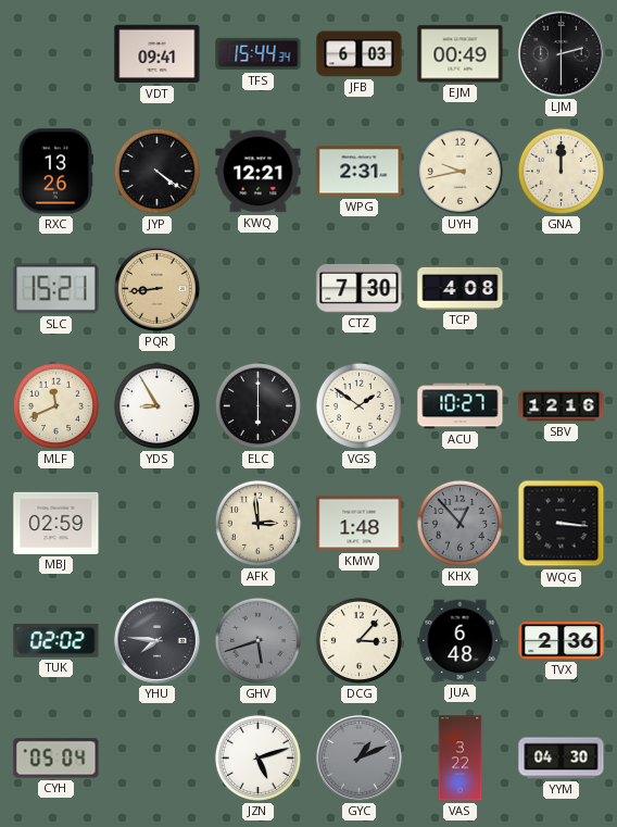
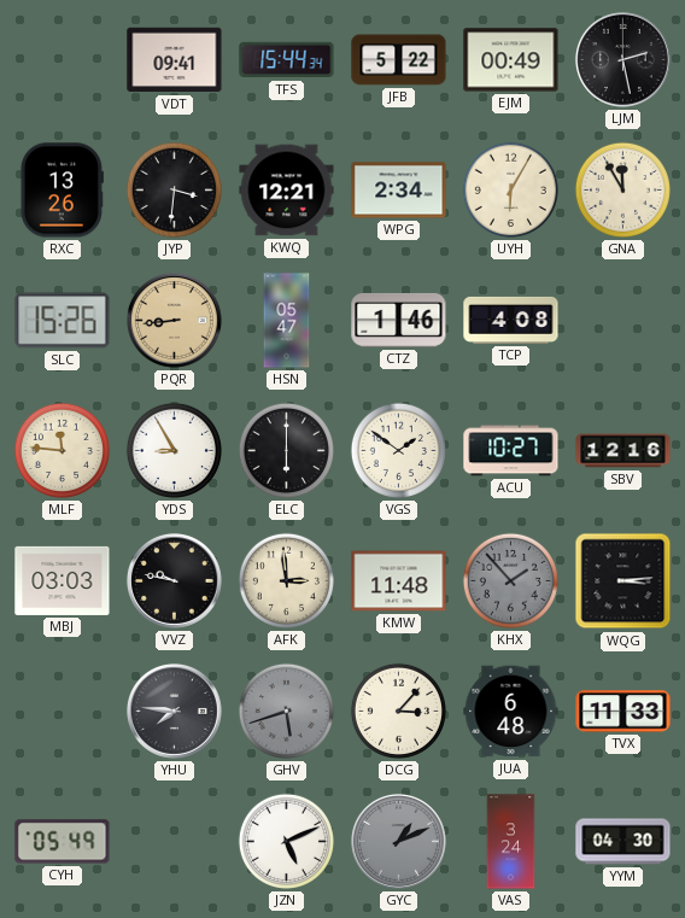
JFB: 6:03 -> 5:22
LJM: 2:30 -> 2:28
JYP: 4:21 -> 3:31
WPG: 2:31 -> 2:34
UYH: 9:43 -> 6:05
GNA: 12:00 -> 11:55
SLC: 15:21 -> 15:26
HSN: none -> 05:47
CTZ: 7:30 -> 1:46
MLF: 11:41 -> 11:46
MBJ: 02:59 -> 03:03
VVZ: none -> 9:47
KMW: 1:48 -> 11:48
KHX: 12:53 -> 1:53
WQG: 3:16 -> 3:14
TUK: 02:02 -> none
TVX: 2:36 -> 11:33
CYH: 05:04 -> 05:49
JZN: 5:12 -> 5:11
VAS: 3:22 -> 3:24
